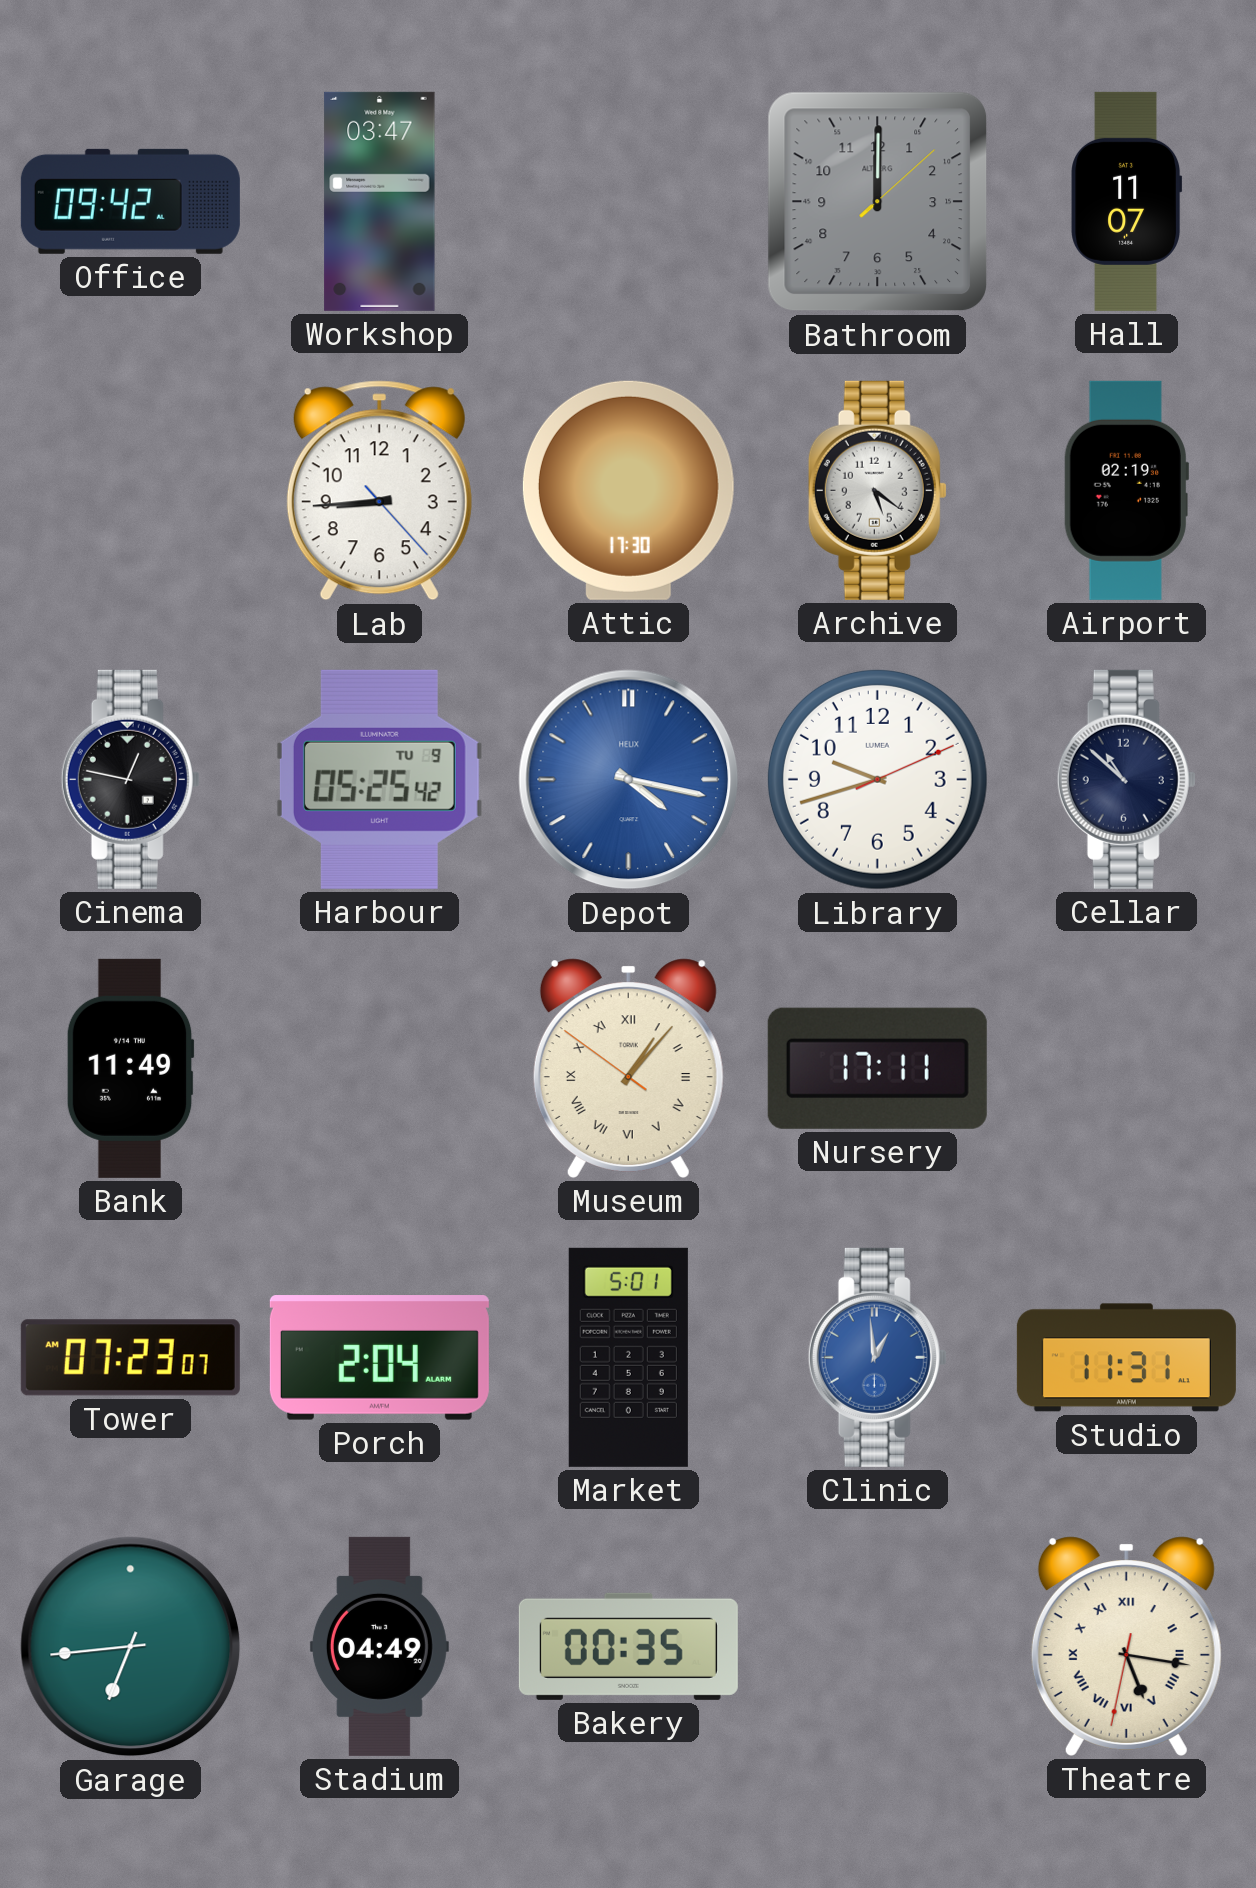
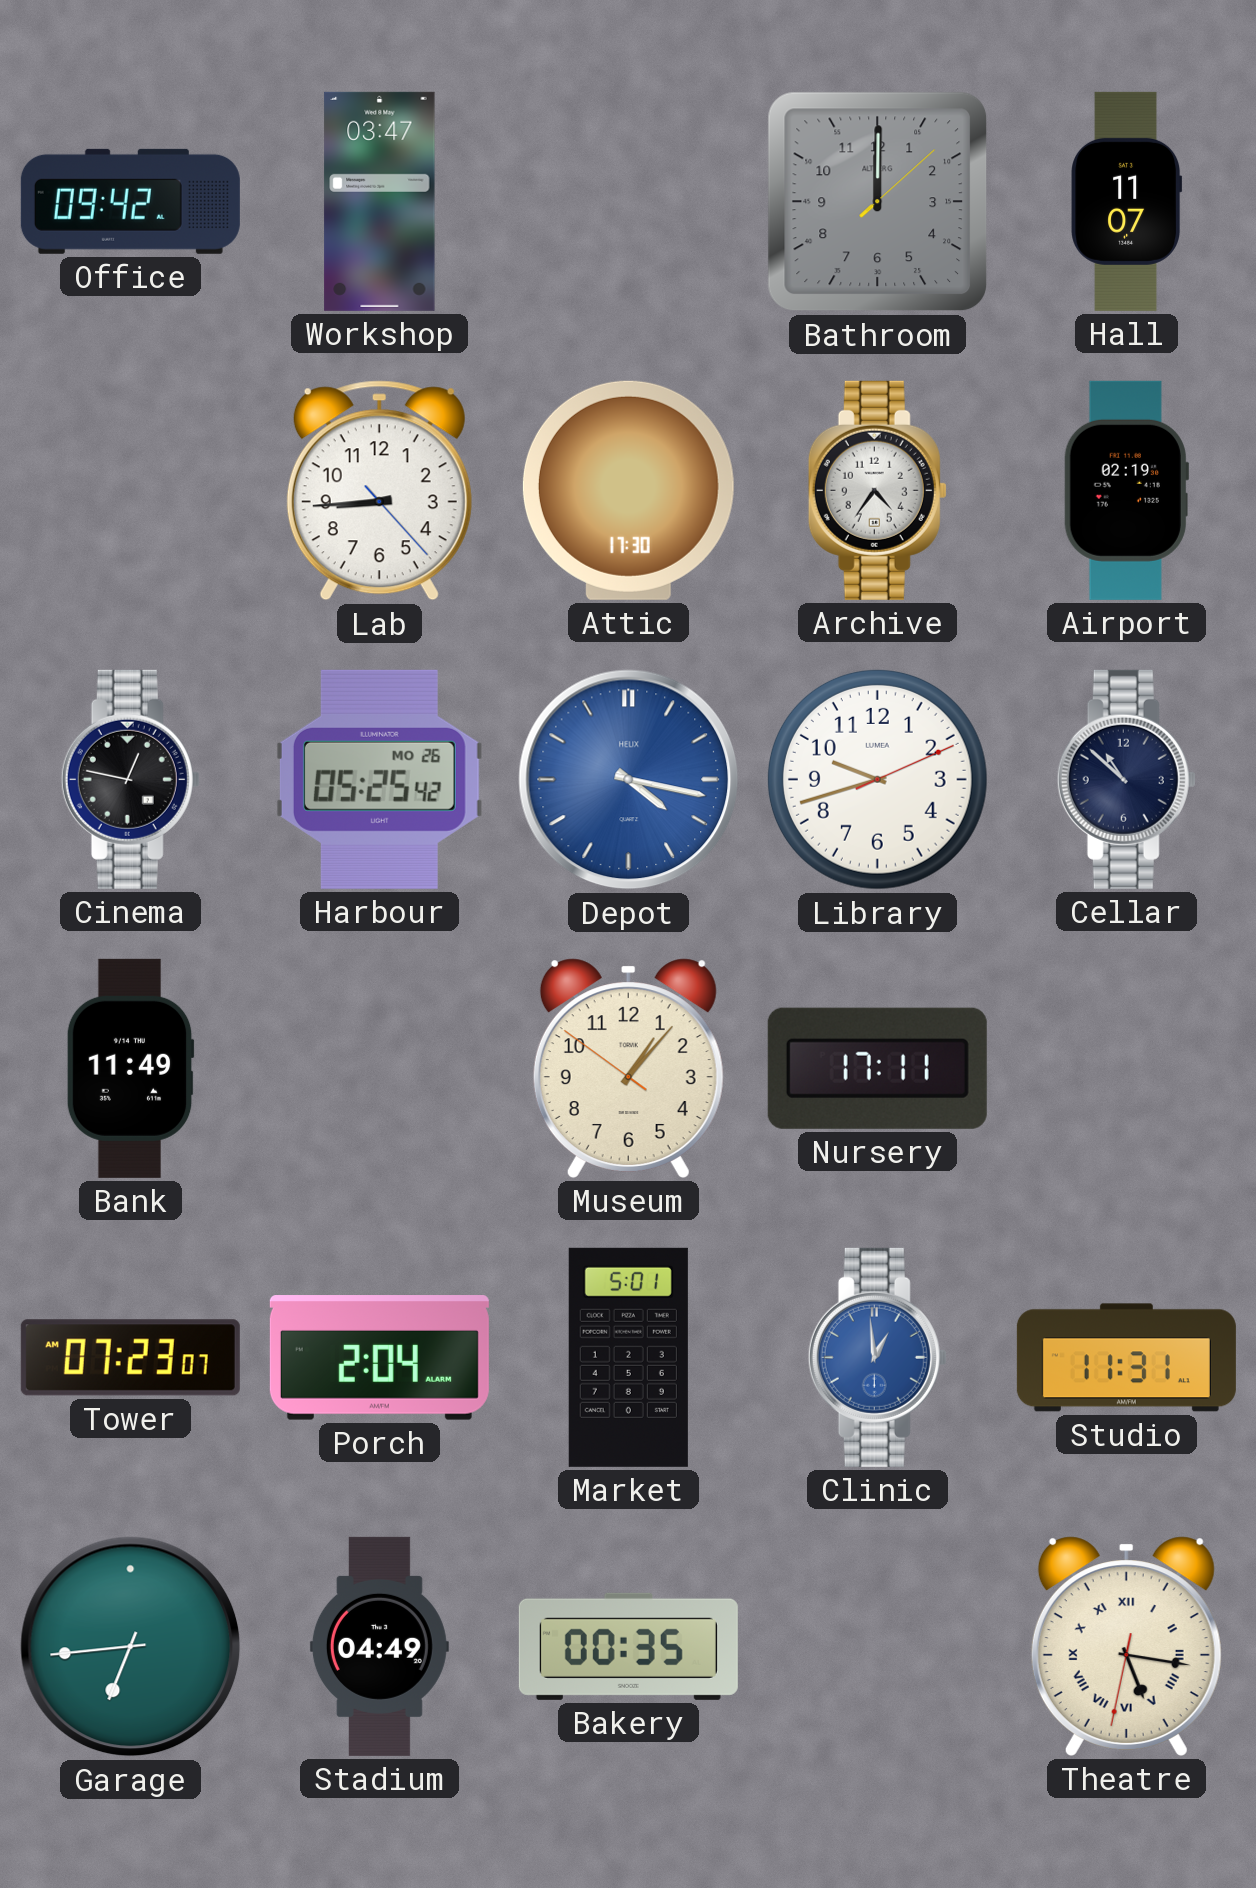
Archive: 5:21 -> 4:36
Harbour date: TU 9 -> MO 26
Museum numerals: Roman -> Arabic
